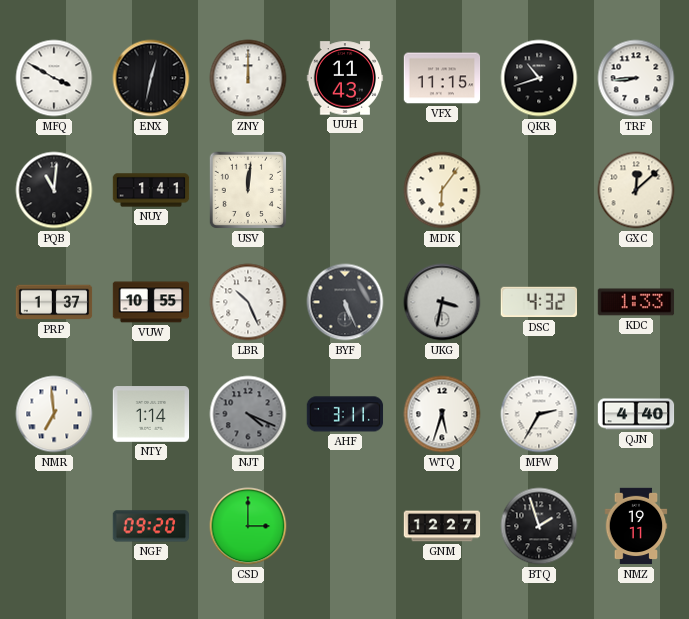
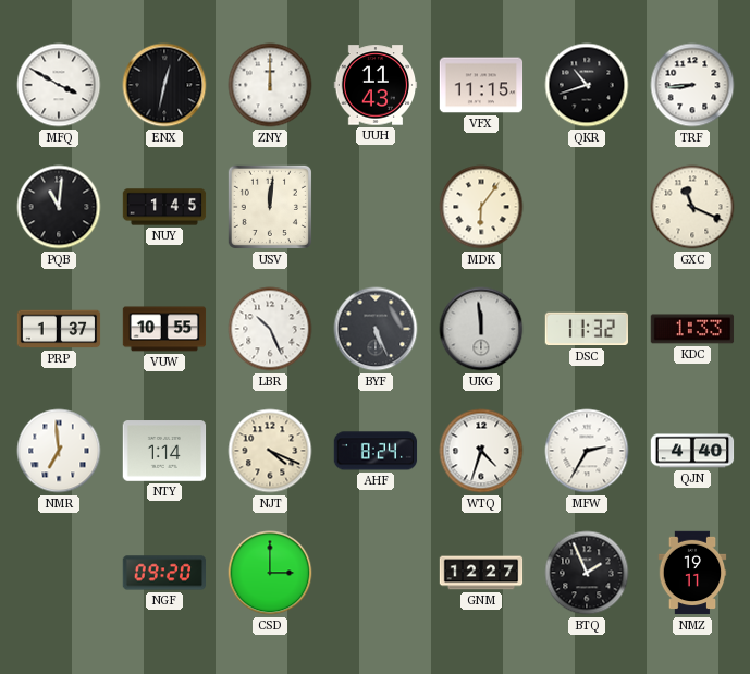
NUY: 1:41 -> 1:45
GXC: 12:08 -> 11:19
UKG: 3:32 -> 11:59
DSC: 4:32 -> 11:32
NJT dial: grey -> cream
AHF: 3:11 -> 8:24
WTQ: 5:33 -> 4:33
BTQ: 1:57 -> 1:56
